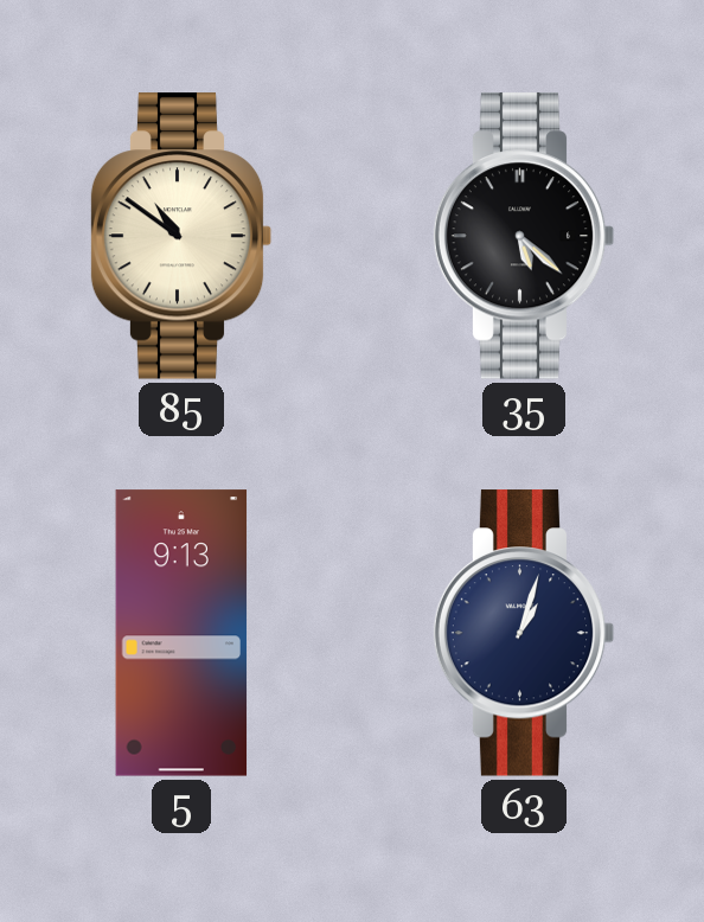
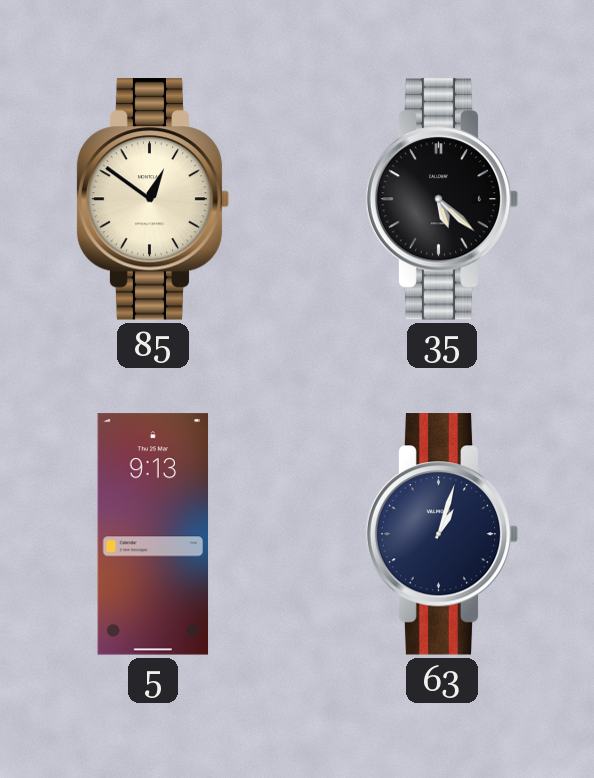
85: 10:51 -> 12:51
